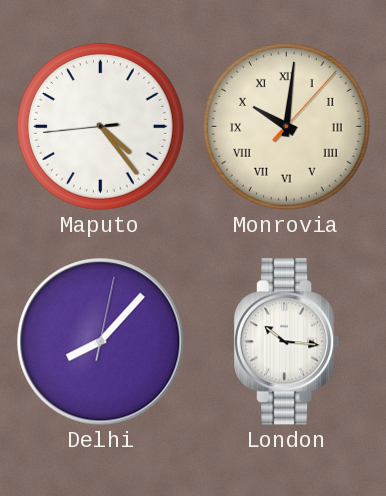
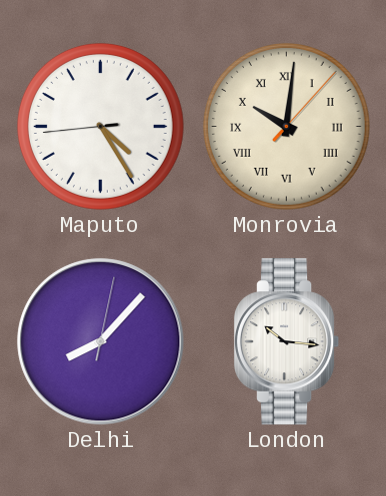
Maputo: 4:23 -> 4:24
